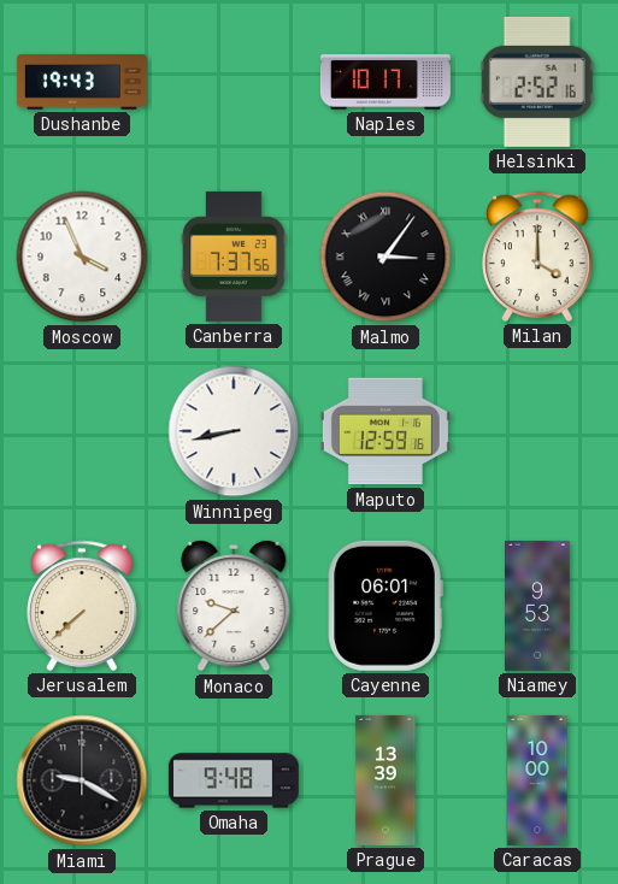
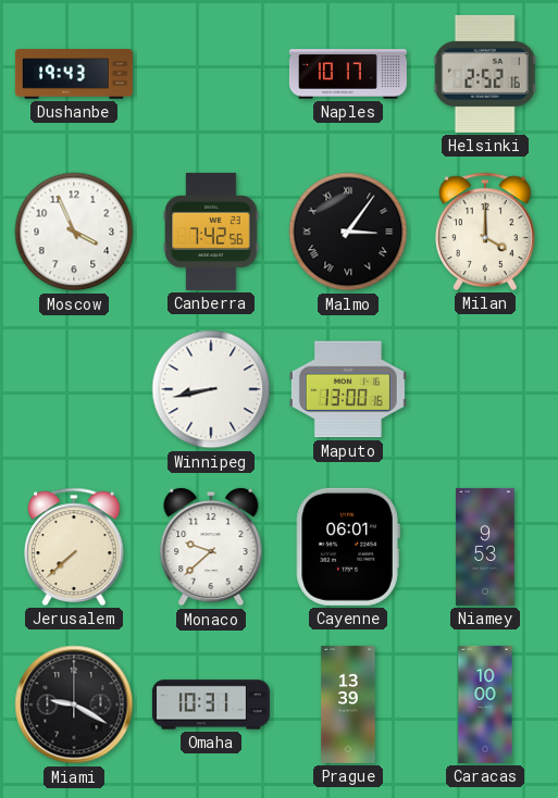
Canberra: 7:37 -> 7:42
Maputo: 12:59 -> 13:00
Omaha: 9:48 -> 10:31
